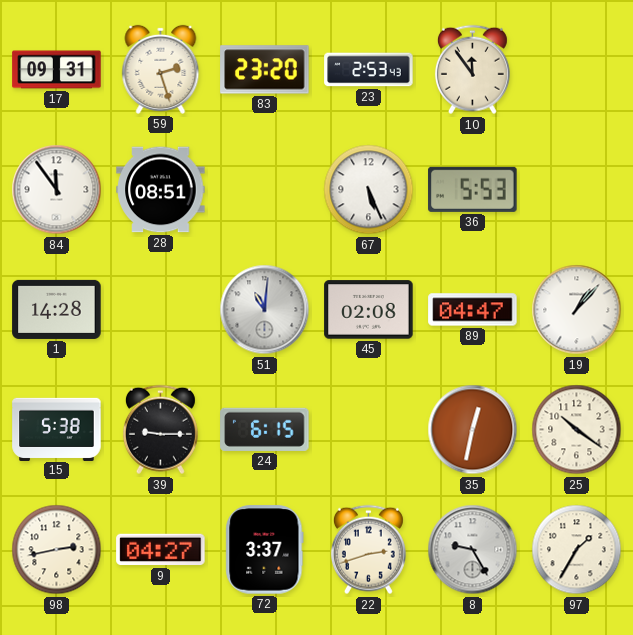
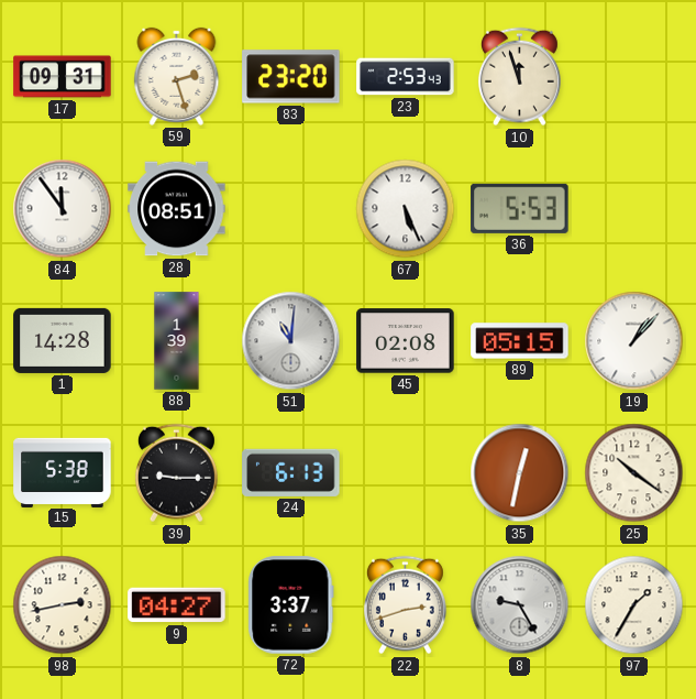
10: 11:54 -> 11:57
88: none -> 1:39
89: 04:47 -> 05:15
24: 6:15 -> 6:13
